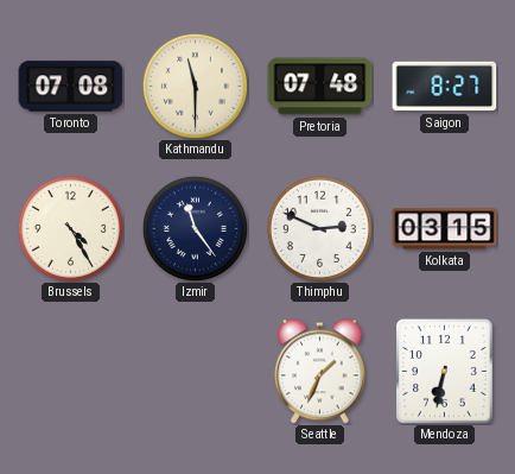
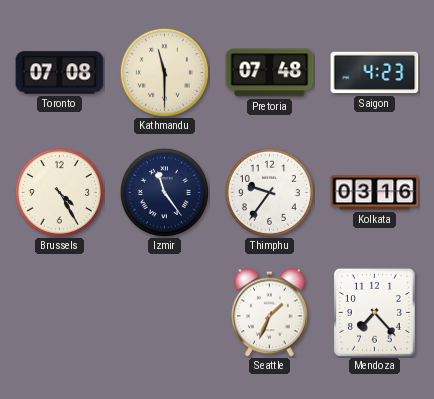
Saigon: 8:27 -> 4:23
Thimphu: 2:49 -> 9:36
Kolkata: 03:15 -> 03:16
Mendoza: 6:32 -> 7:23
